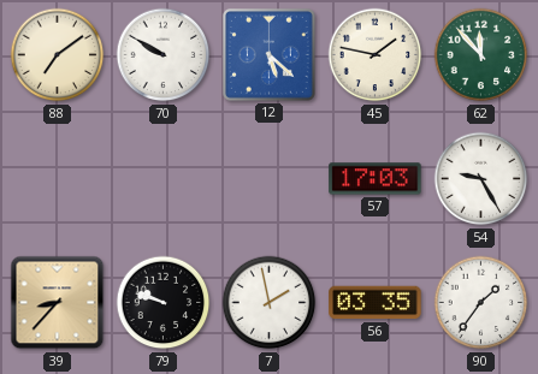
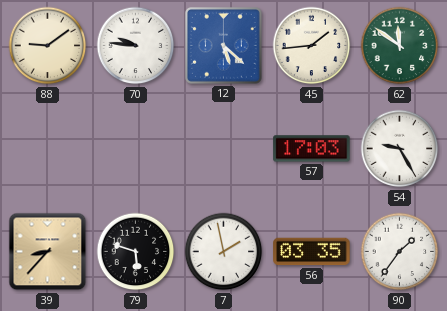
88: 7:09 -> 9:09
70: 9:50 -> 9:46
45: 1:47 -> 1:44
62: 11:53 -> 11:51
79: 9:48 -> 5:48
